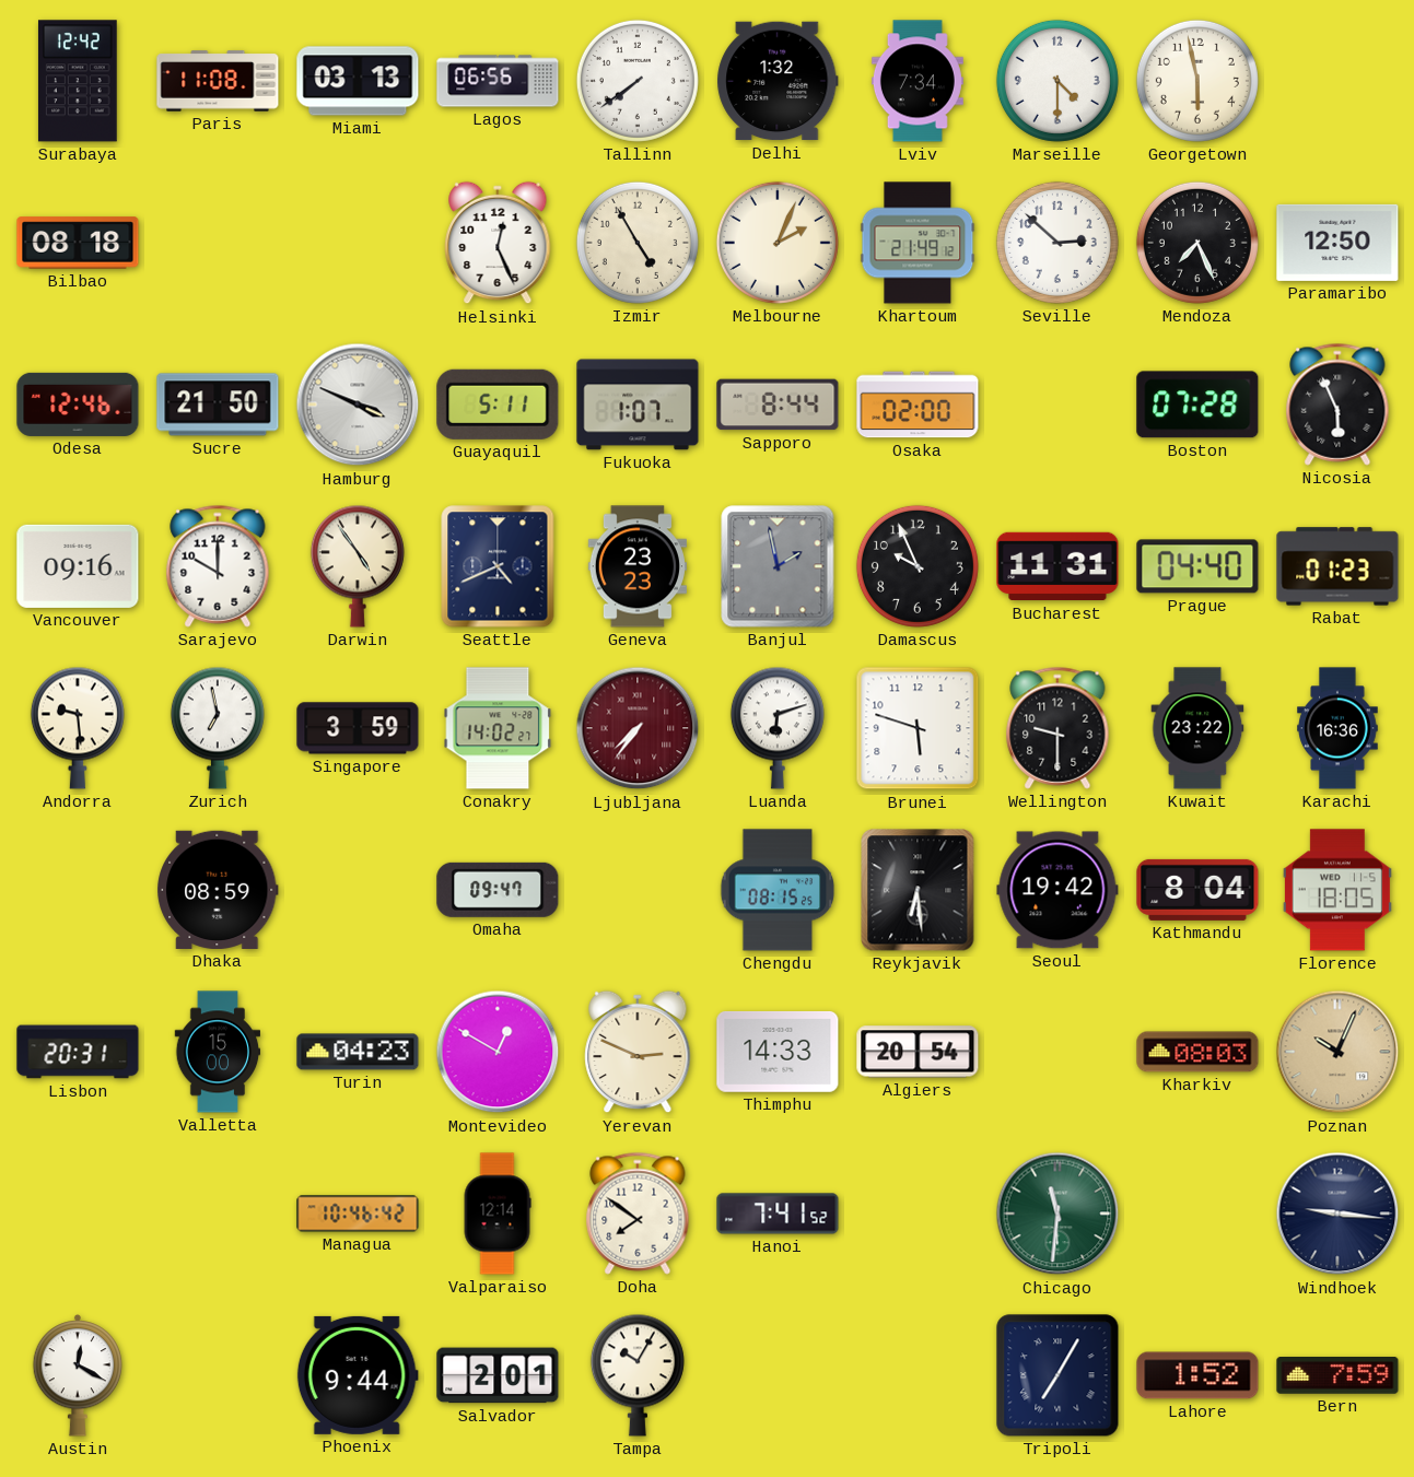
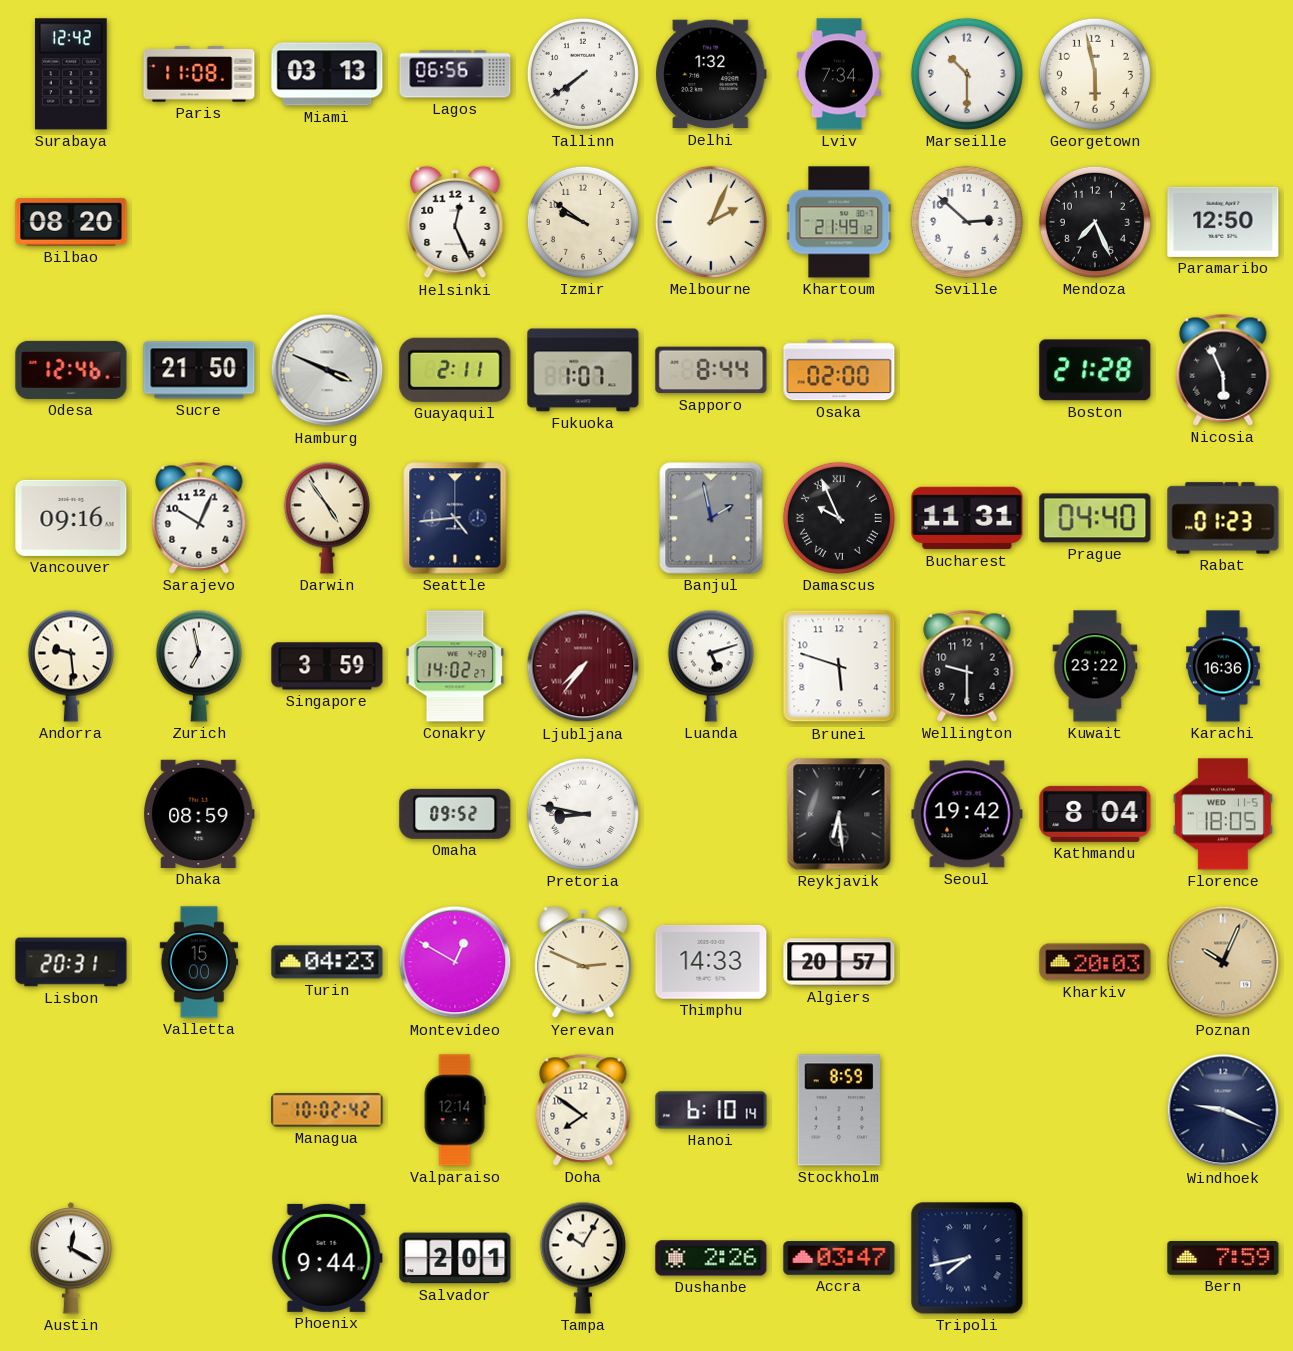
Marseille: 4:30 -> 10:30
Bilbao: 08:18 -> 08:20
Izmir: 4:55 -> 9:51
Guayaquil: 5:11 -> 2:11
Boston: 07:28 -> 21:28
Sarajevo: 10:00 -> 10:04
Seattle: 4:41 -> 4:44
Geneva: 23:23 -> none
Damascus numerals: Arabic -> Roman
Luanda: 6:12 -> 5:12
Omaha: 09:47 -> 09:52
Pretoria: none -> 8:47
Chengdu: 08:15 -> none
Algiers: 20:54 -> 20:57
Kharkiv: 08:03 -> 20:03
Managua: 10:46 -> 10:02
Hanoi: 7:41 -> 6:10
Stockholm: none -> 8:59
Chicago: 11:31 -> none
Windhoek: 9:16 -> 9:19
Dushanbe: none -> 2:26
Accra: none -> 03:47
Tripoli: 7:05 -> 7:43
Lahore: 1:52 -> none
